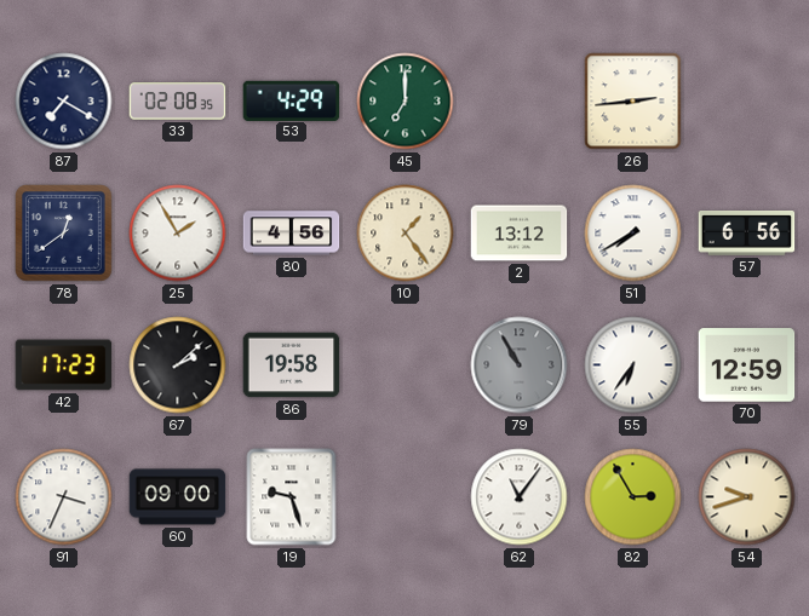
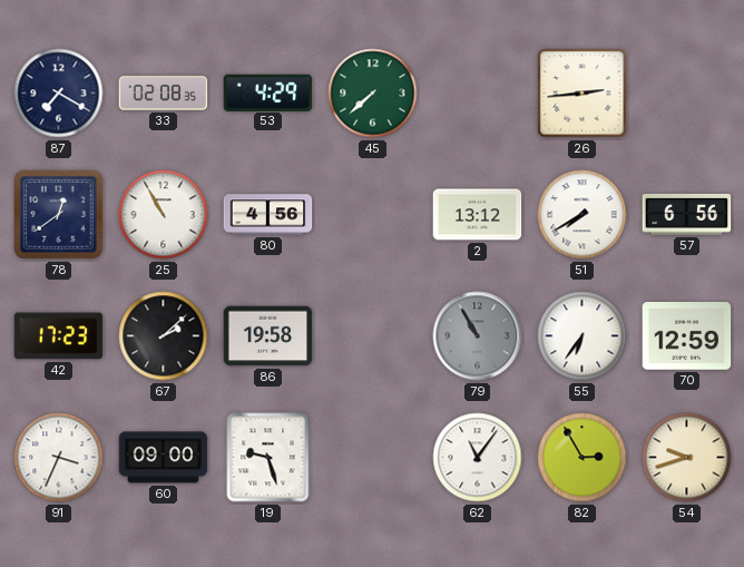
45: 7:00 -> 7:38
25: 1:55 -> 10:55
10: 1:24 -> none
